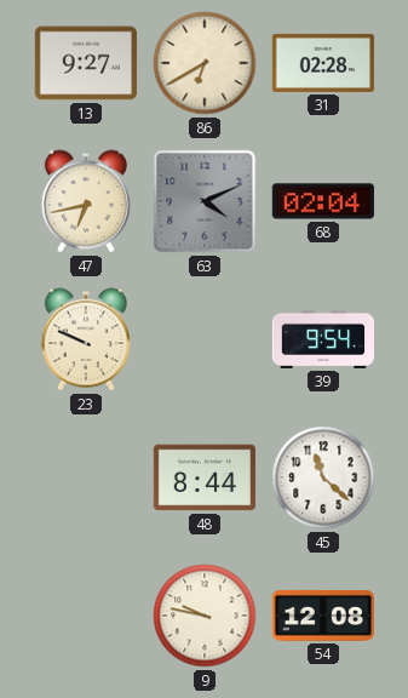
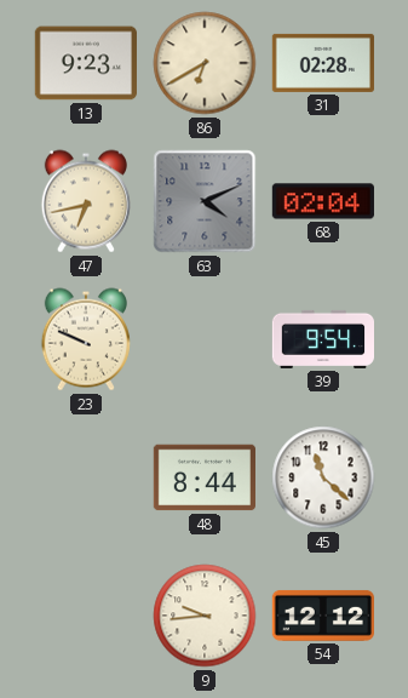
13: 9:27 -> 9:23
9: 9:47 -> 9:44
54: 12:08 -> 12:12
